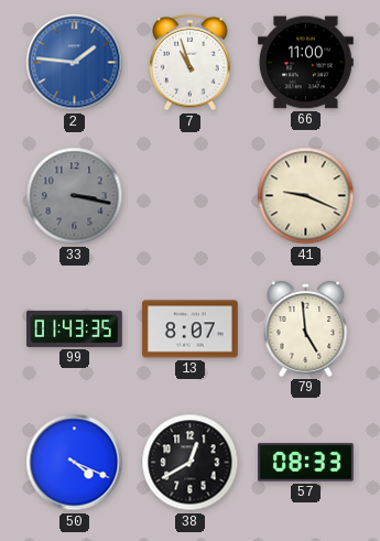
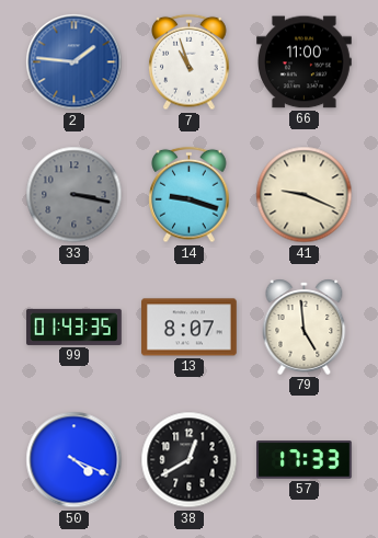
14: none -> 9:18
57: 08:33 -> 17:33
